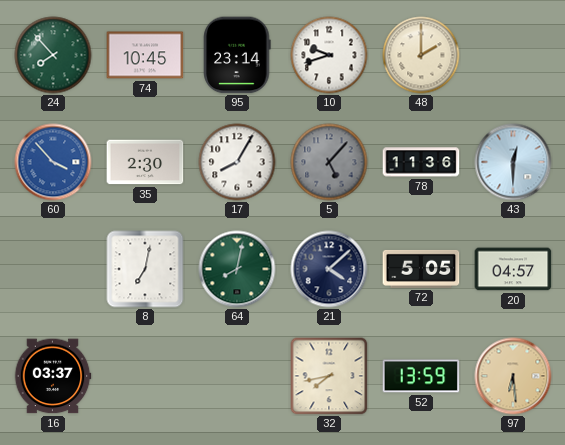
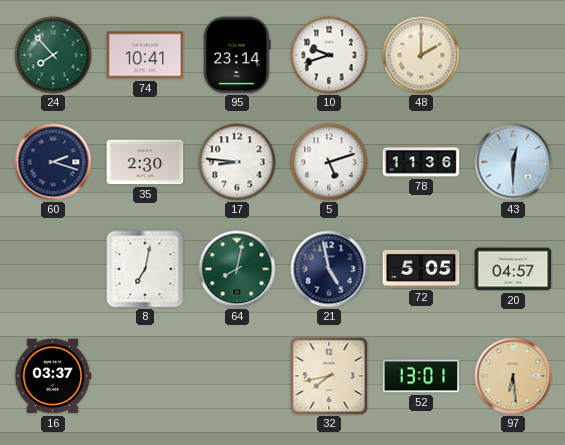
74: 10:45 -> 10:41
60: 3:53 -> 2:18
60 dial: blue -> navy
17: 8:05 -> 8:46
5: 5:07 -> 5:12
5 dial: grey -> white
21: 4:08 -> 4:58
52: 13:59 -> 13:01
